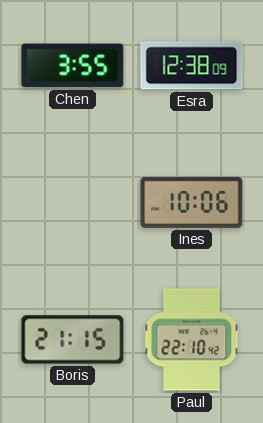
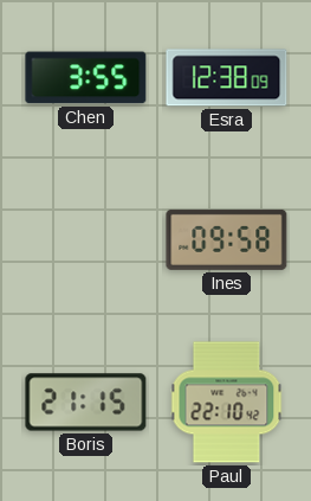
Ines: 10:06 -> 09:58
